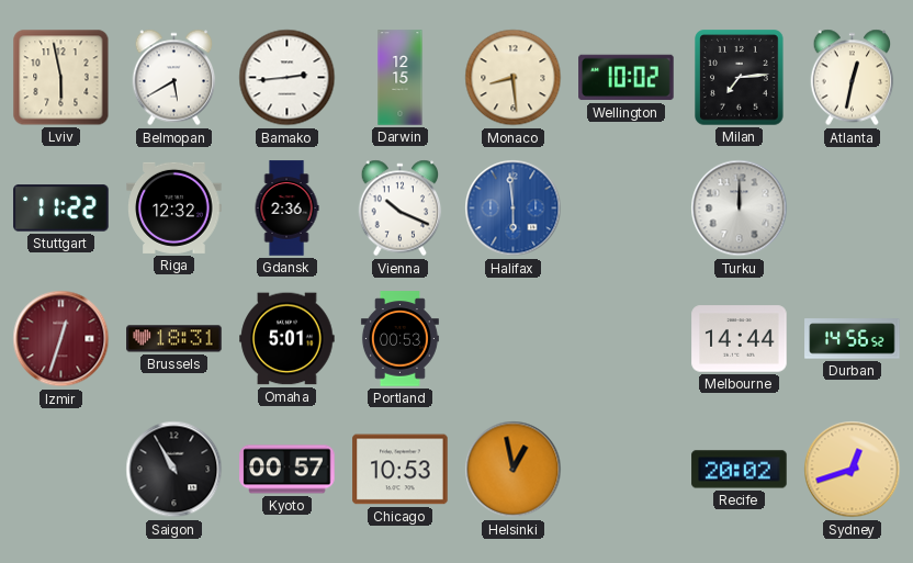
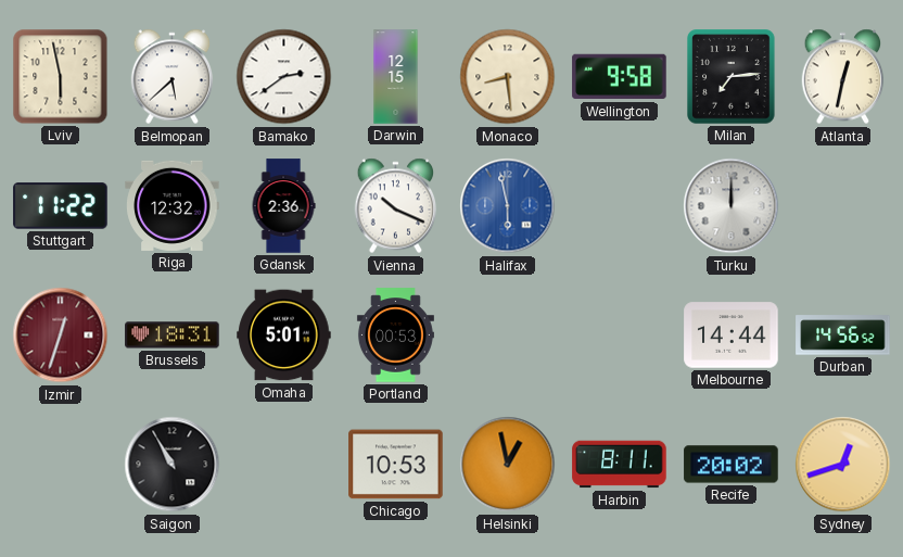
Belmopan: 5:40 -> 5:38
Bamako: 2:44 -> 2:39
Wellington: 10:02 -> 9:58
Halifax: 5:59 -> 5:58
Kyoto: 00:57 -> none
Harbin: none -> 8:11
